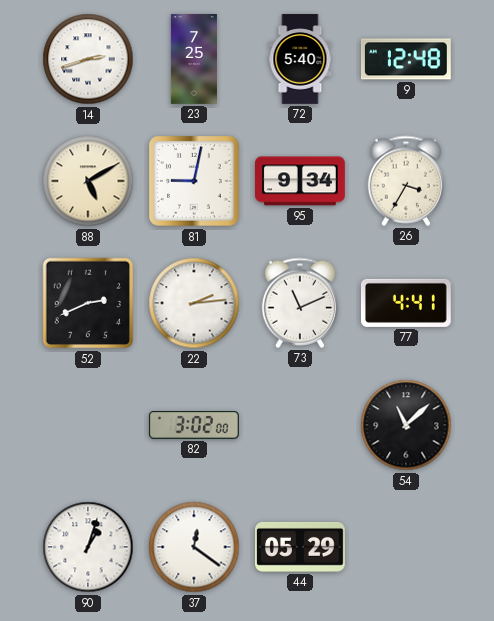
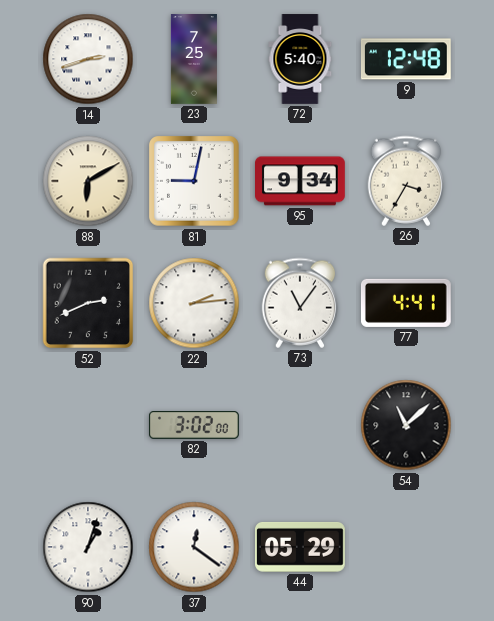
88: 5:10 -> 6:10
73: 11:11 -> 11:06
